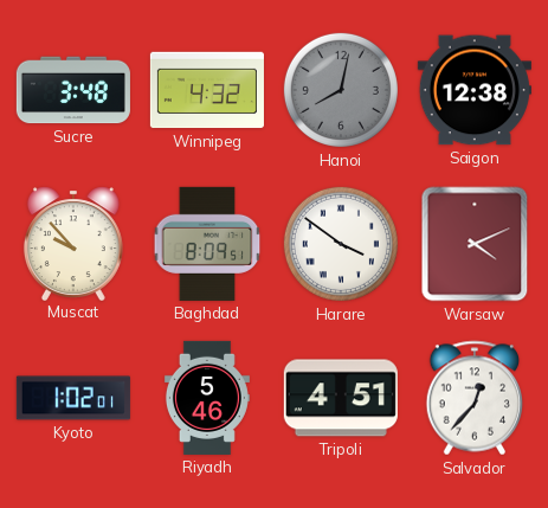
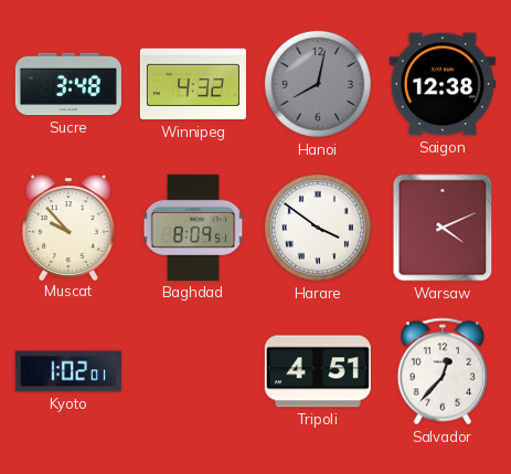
Riyadh: 5:46 -> none
